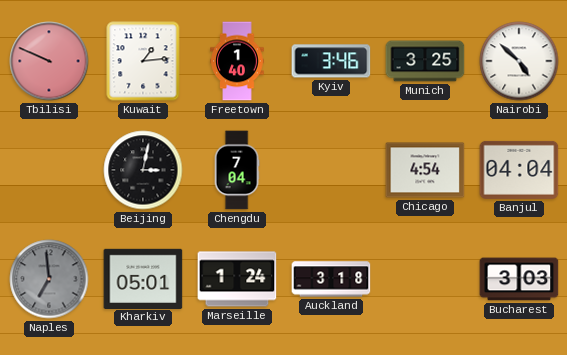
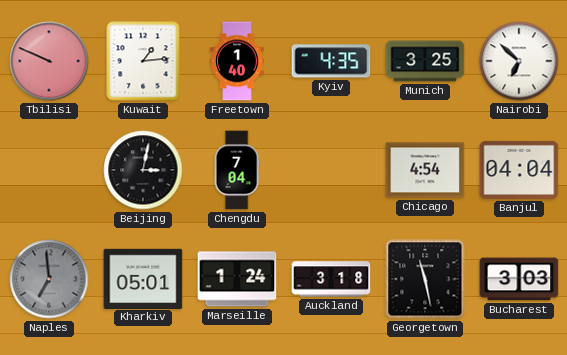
Kyiv: 3:46 -> 4:35
Nairobi: 4:52 -> 6:52
Georgetown: none -> 11:28
